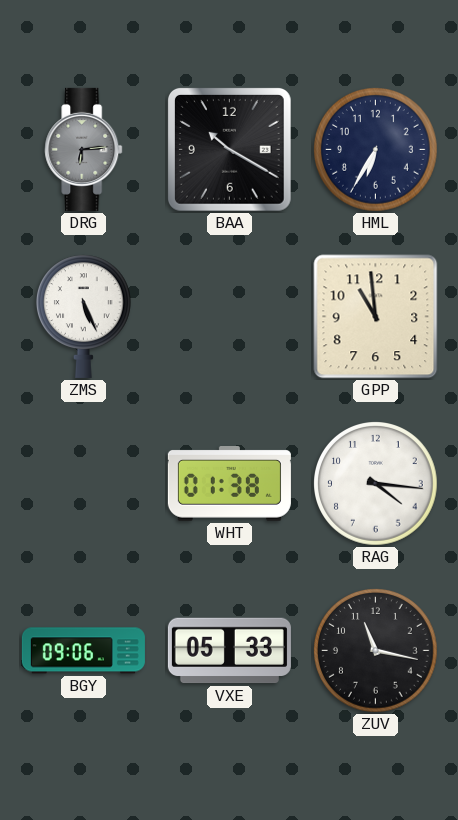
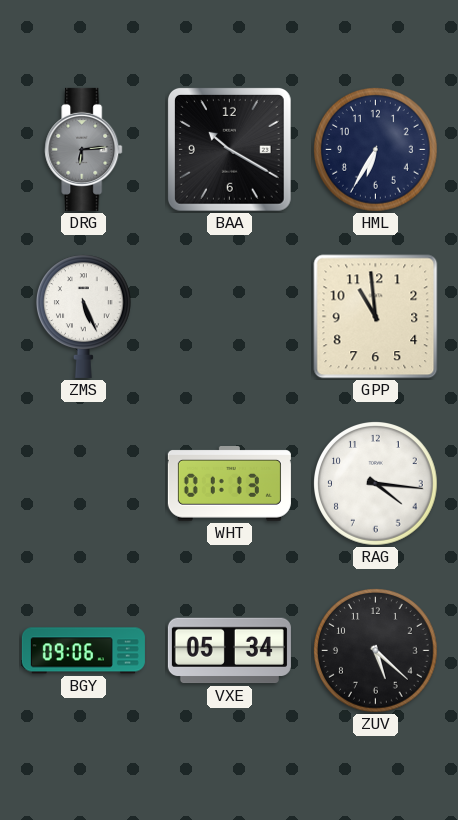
WHT: 01:38 -> 01:13
VXE: 05:33 -> 05:34
ZUV: 11:17 -> 5:22
